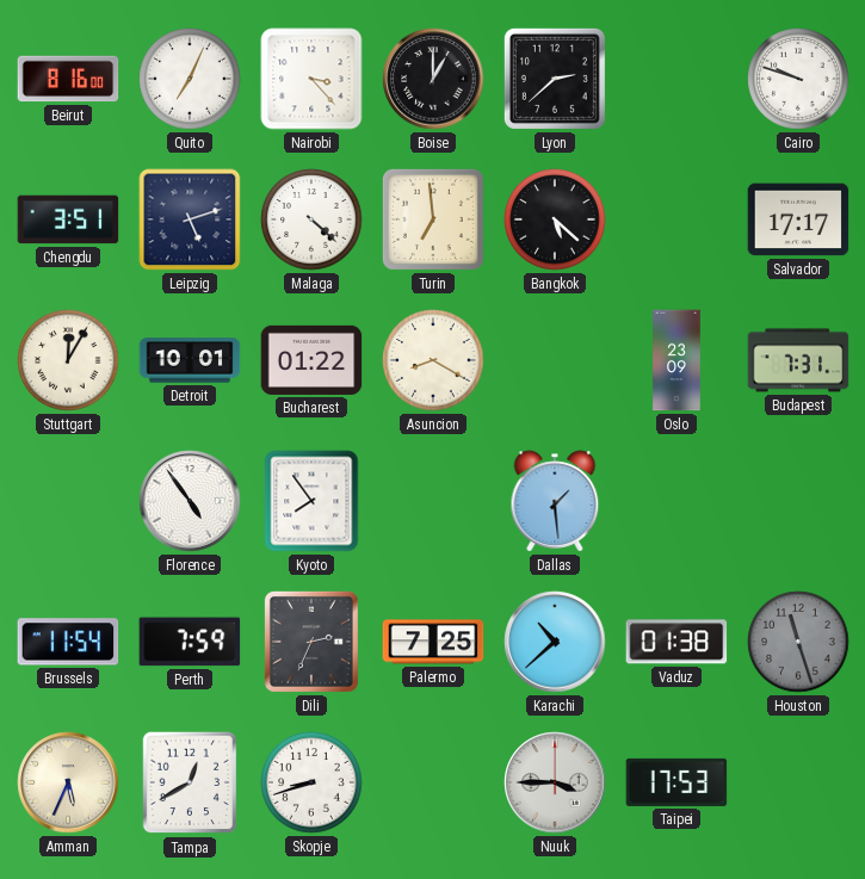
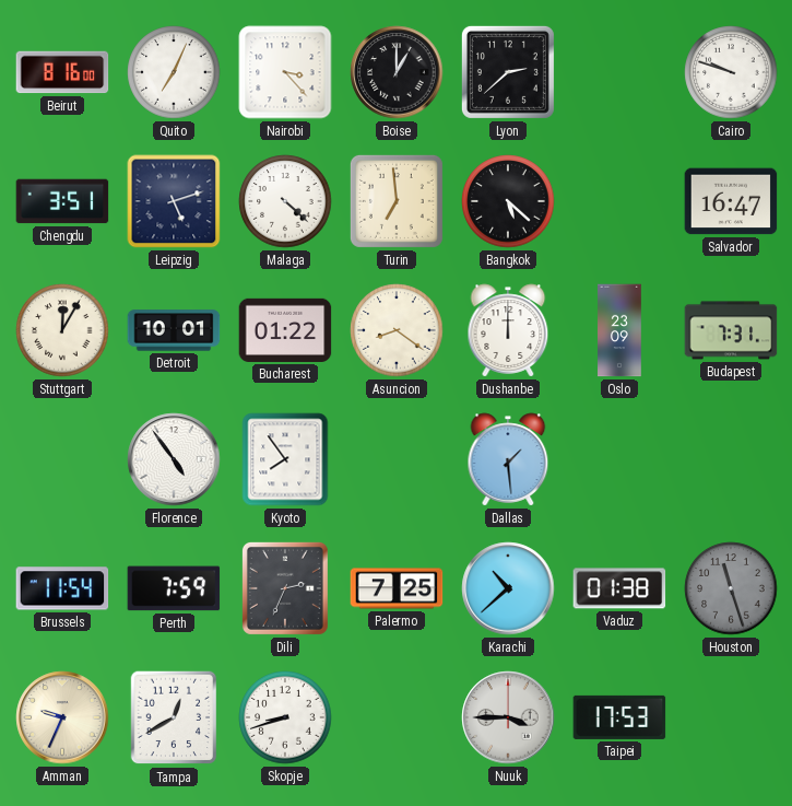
Salvador: 17:17 -> 16:47
Asuncion: 8:20 -> 8:21
Dushanbe: none -> 12:00
Amman: 5:34 -> 9:34
